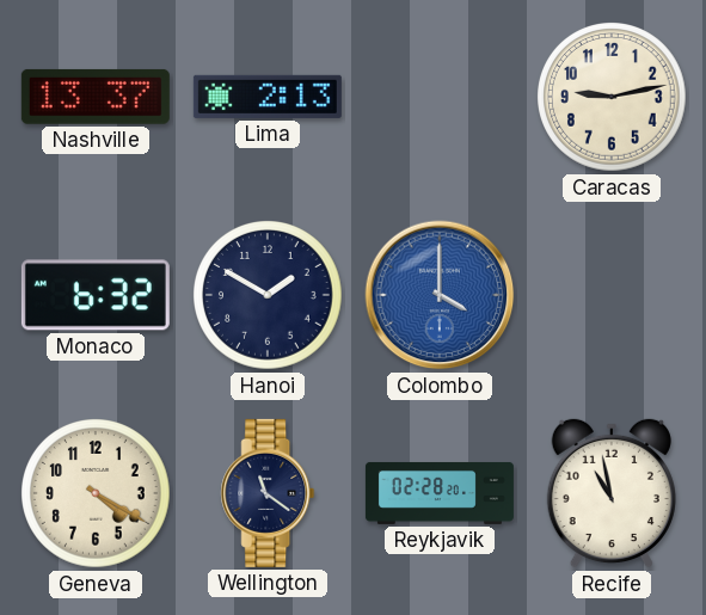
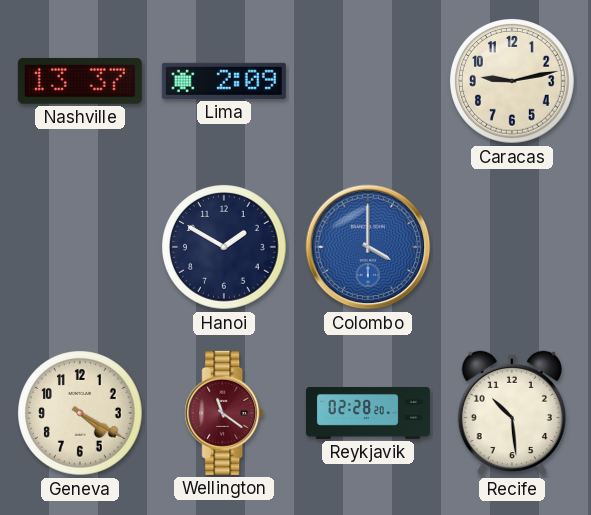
Lima: 2:13 -> 2:09
Monaco: 6:32 -> none
Wellington dial: navy -> burgundy
Recife: 10:58 -> 10:29
